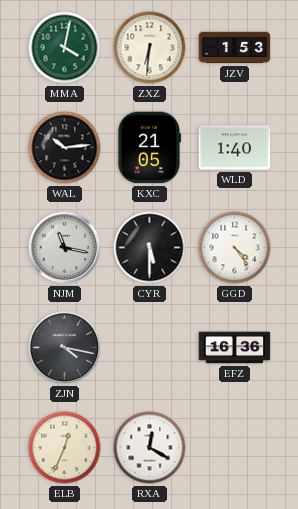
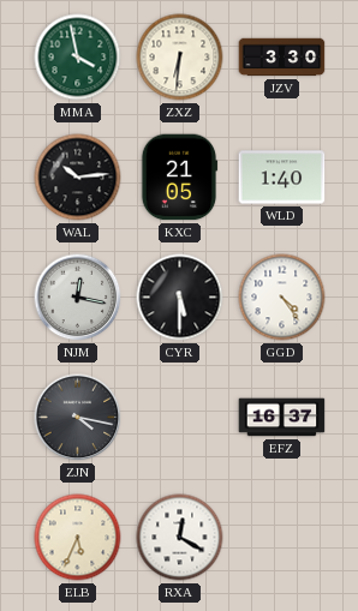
MMA: 4:02 -> 3:58
JZV: 1:53 -> 3:30
NJM: 11:17 -> 12:17
EFZ: 16:36 -> 16:37
ELB: 12:34 -> 5:34
